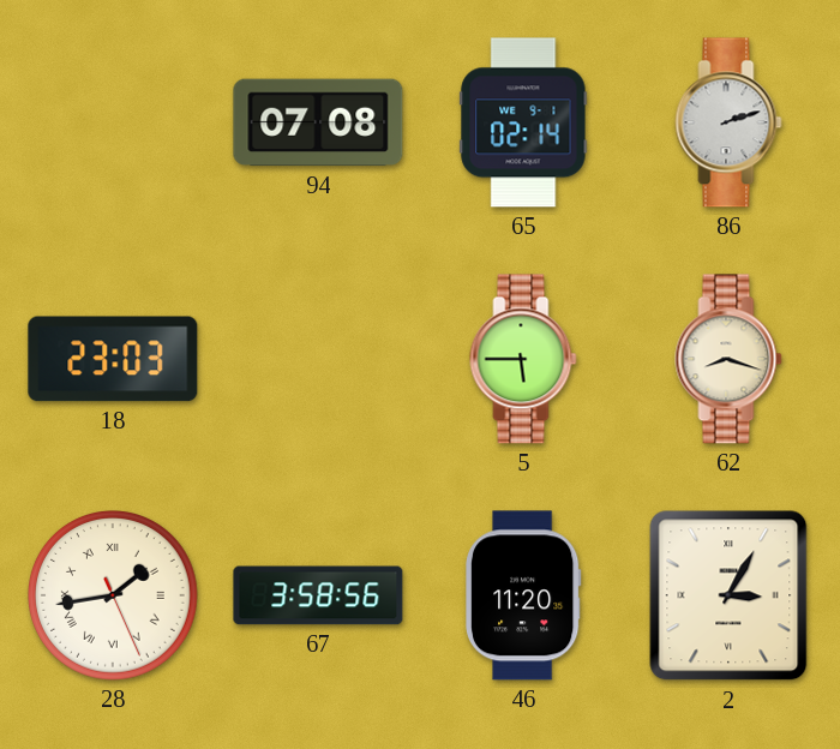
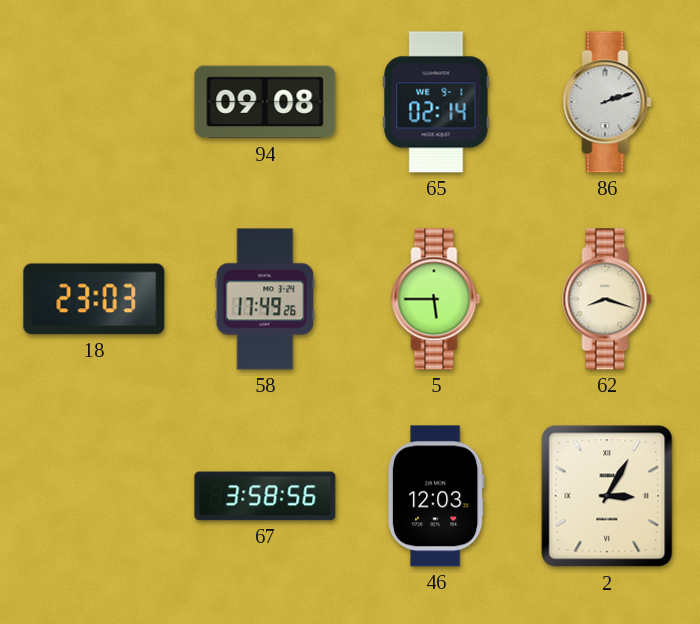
94: 07:08 -> 09:08
58: none -> 17:49
28: 1:43 -> none
46: 11:20 -> 12:03
